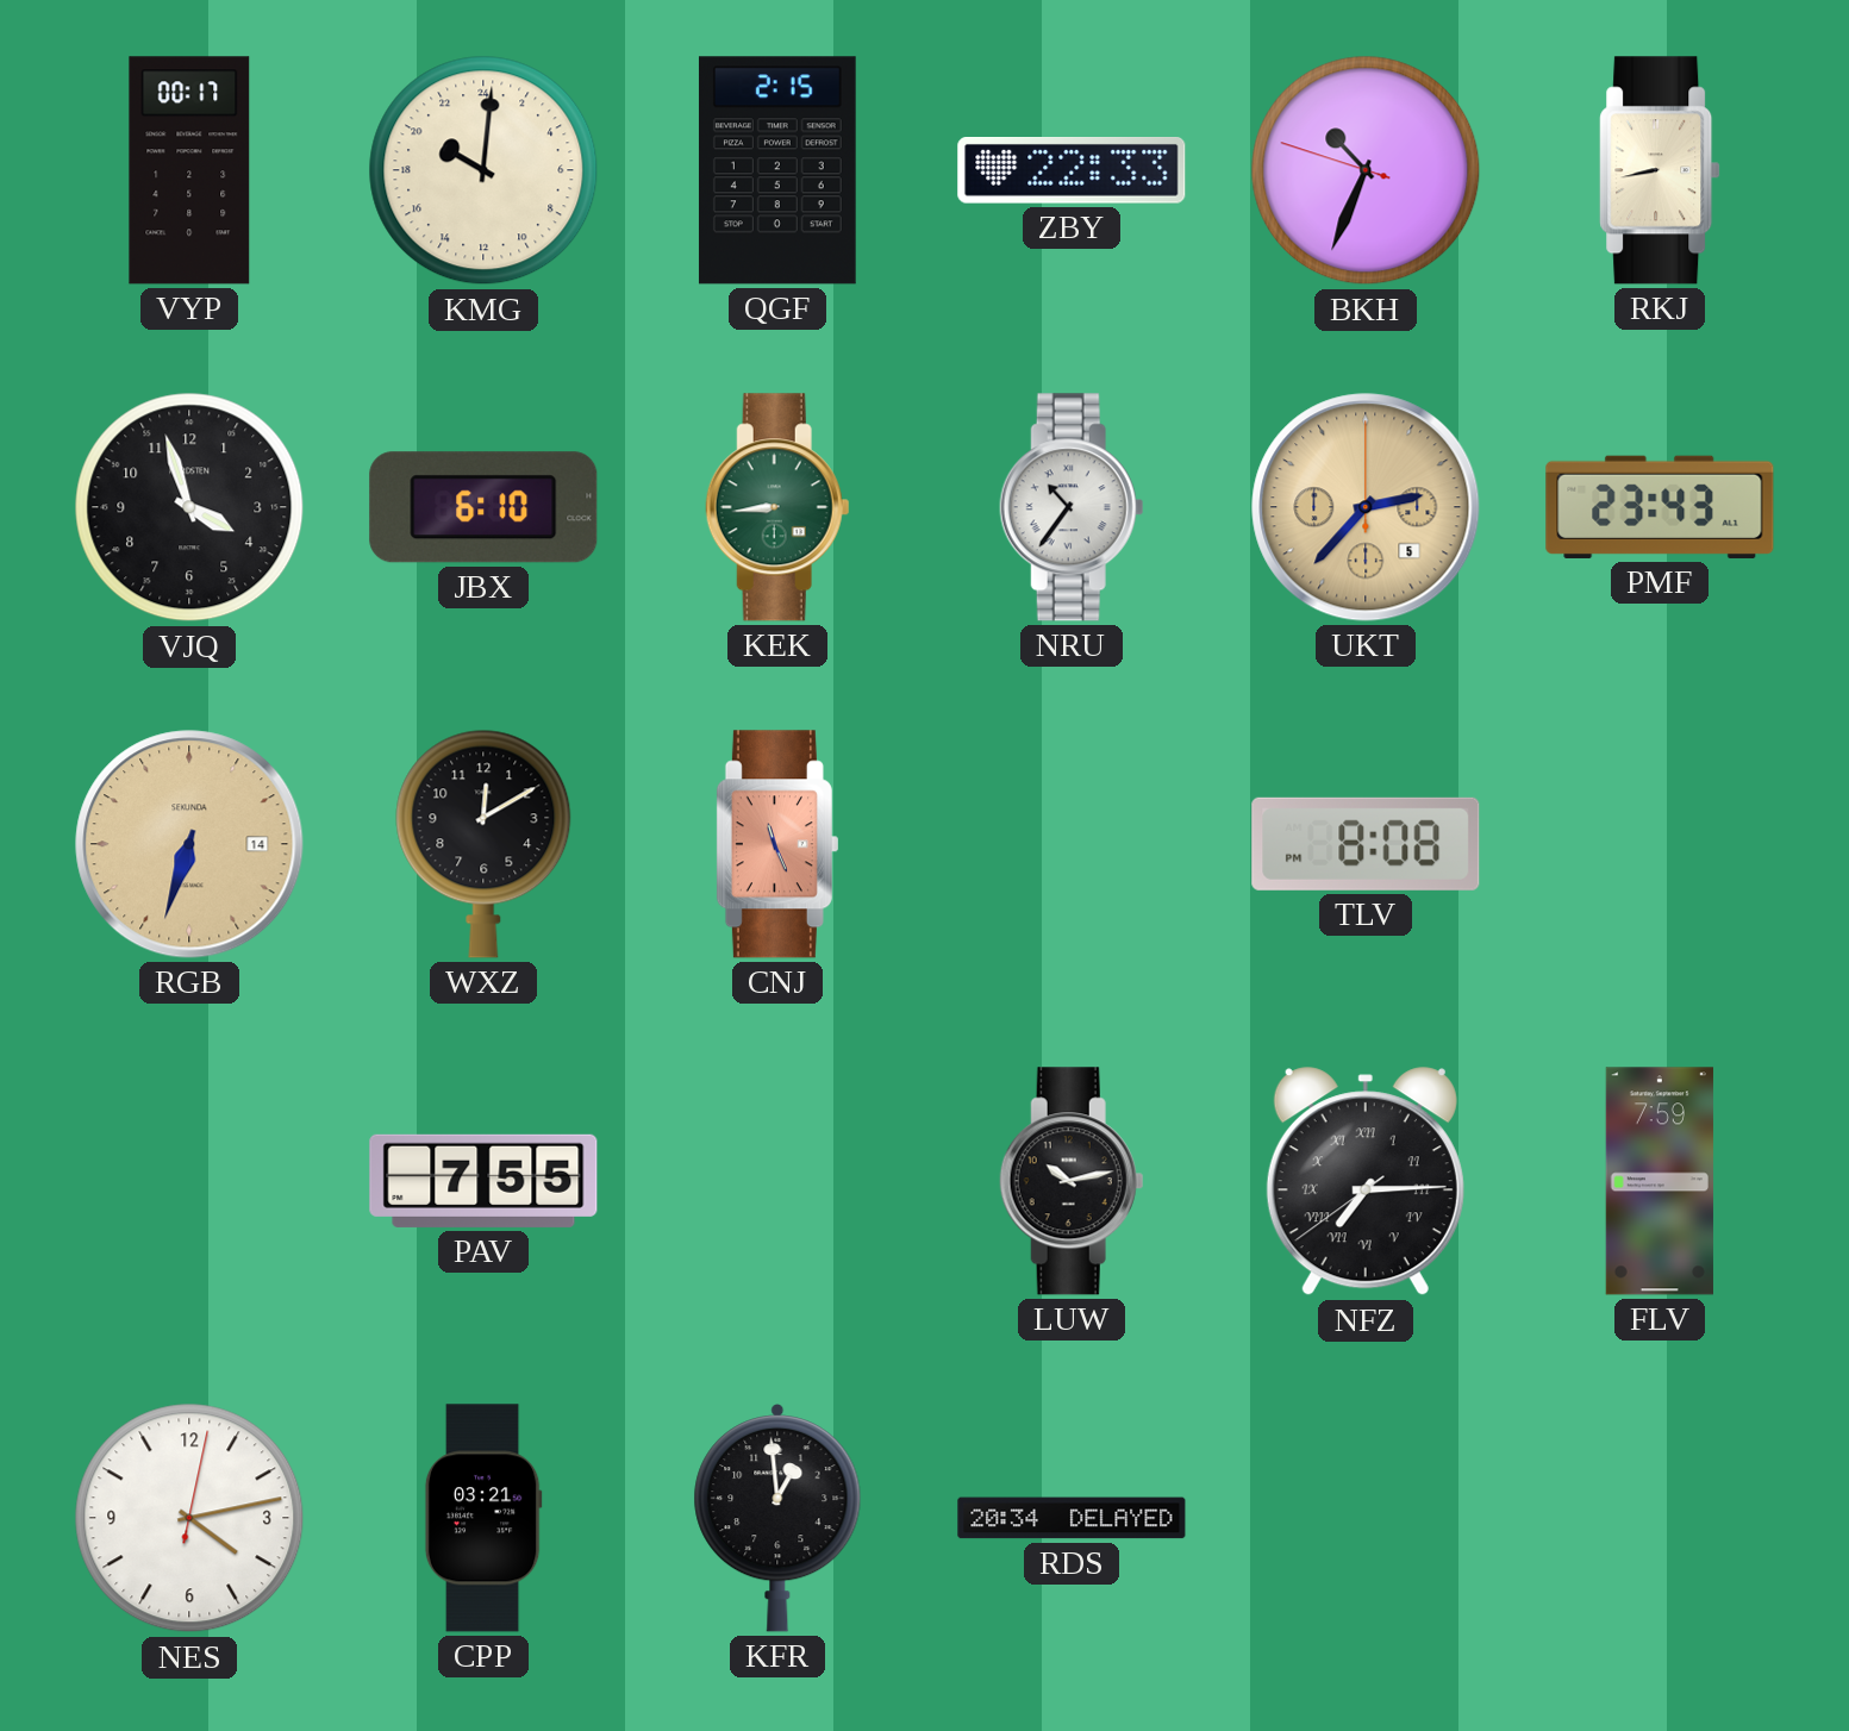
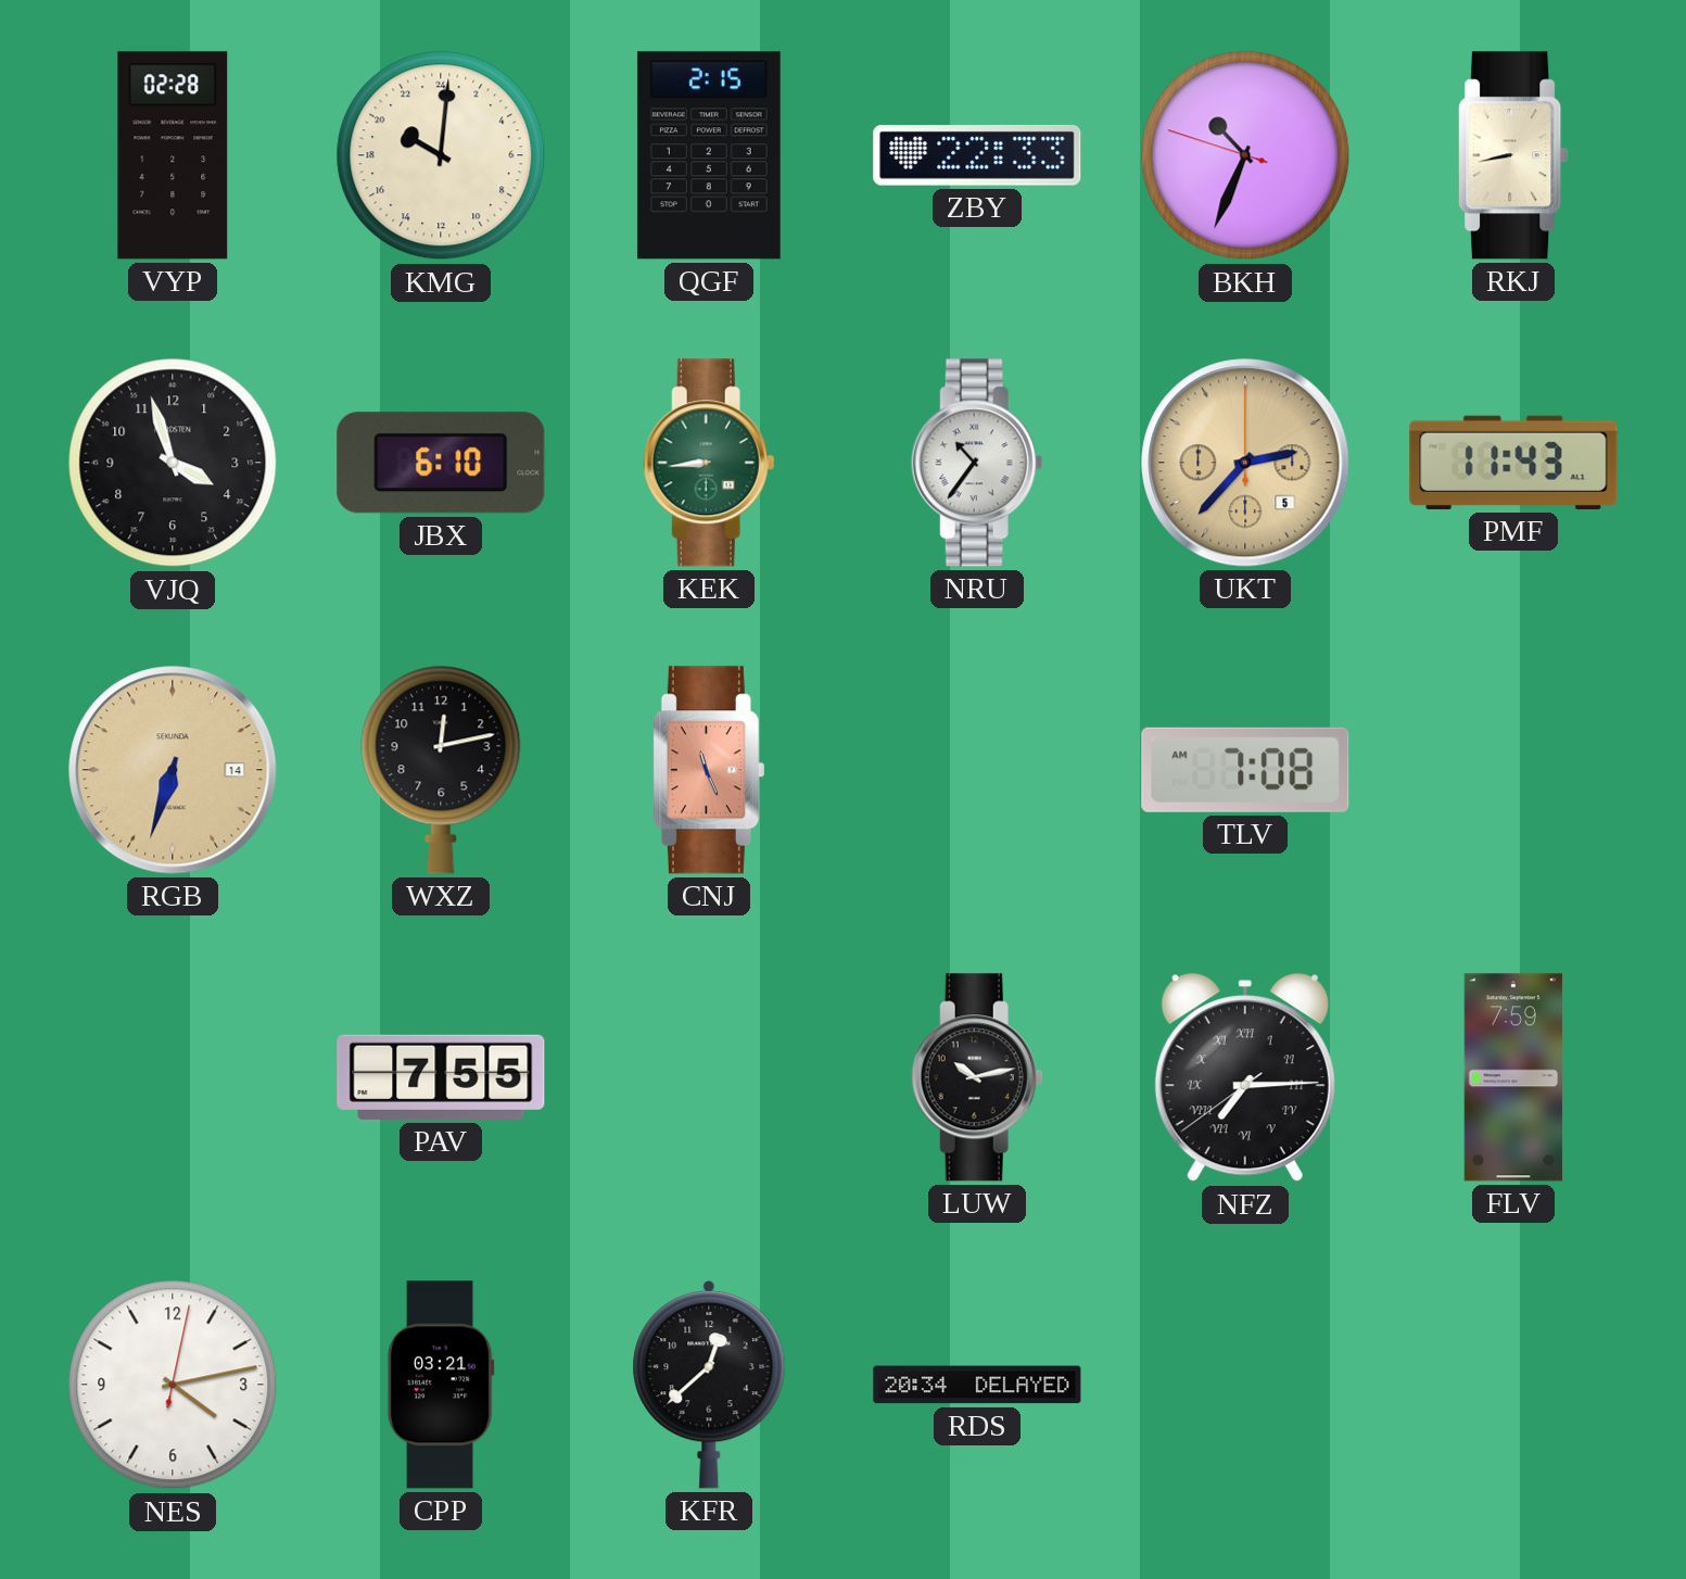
VYP: 00:17 -> 02:28
PMF: 23:43 -> 11:43
WXZ: 12:10 -> 12:13
TLV: 8:08 -> 7:08
KFR: 12:59 -> 12:38
